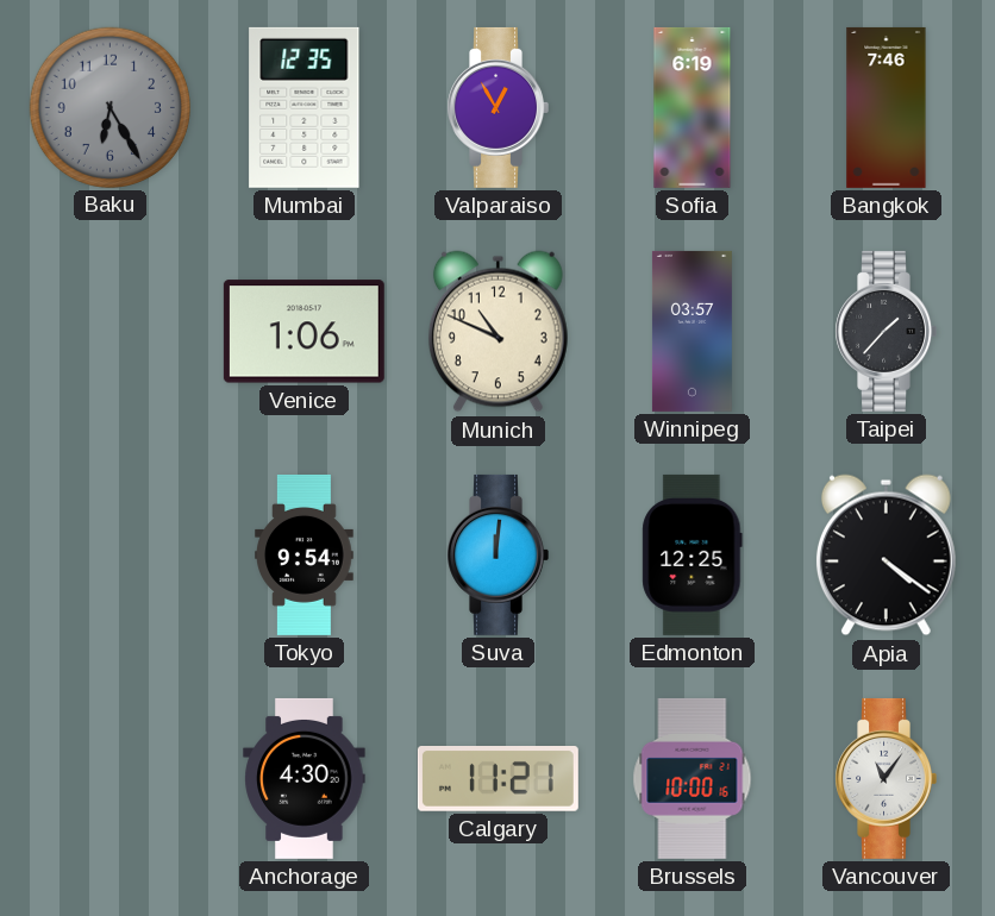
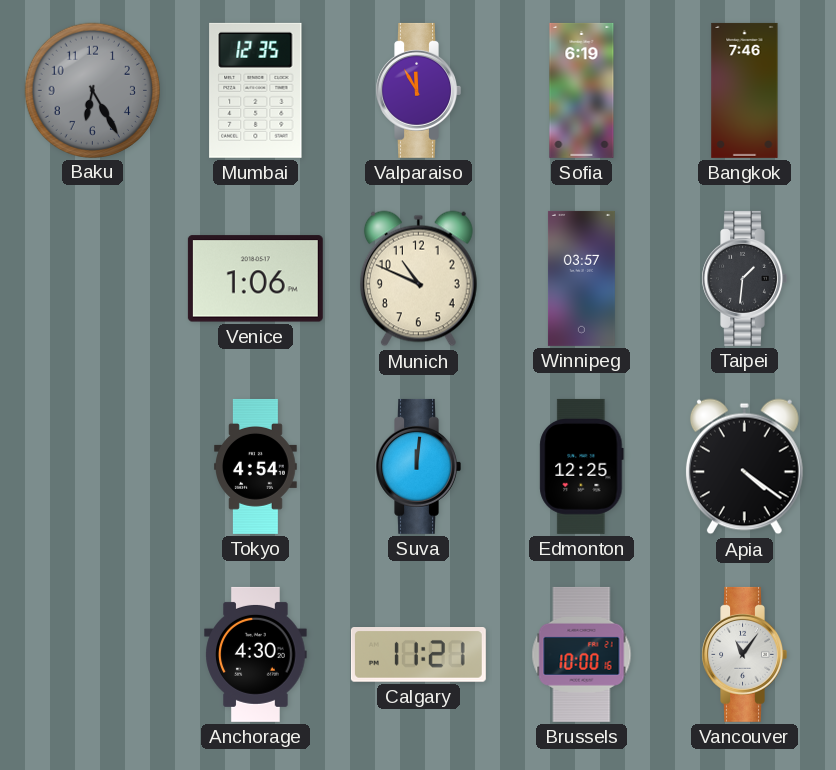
Valparaiso: 12:55 -> 11:55
Taipei: 1:37 -> 1:31
Tokyo: 9:54 -> 4:54
